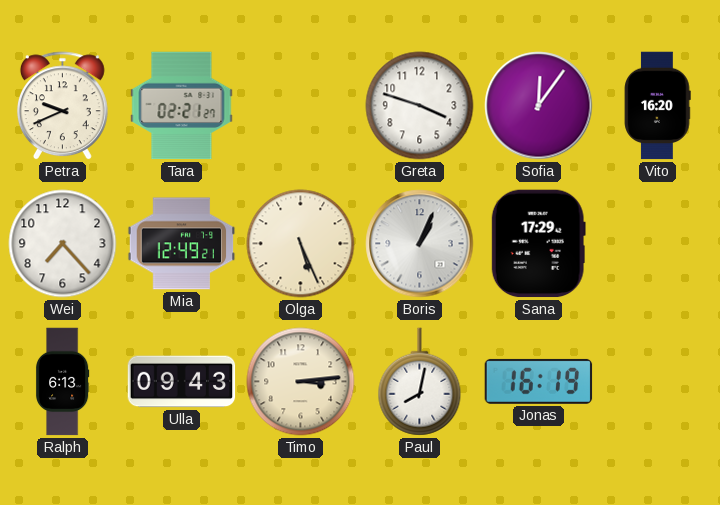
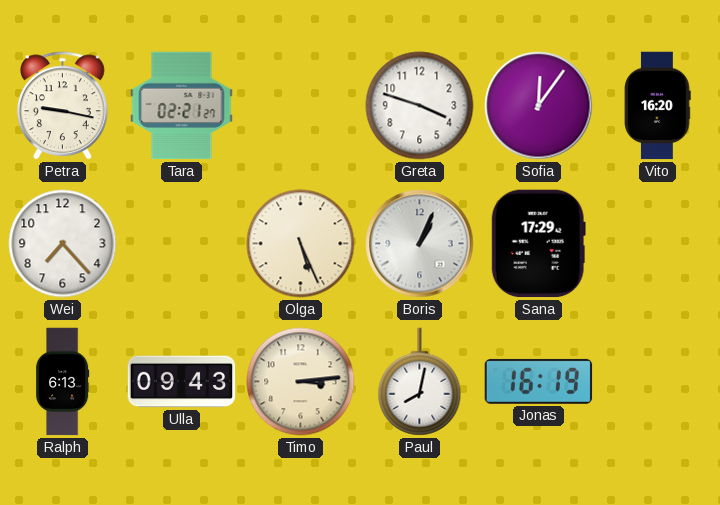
Petra: 9:41 -> 9:17
Mia: 12:49 -> none
